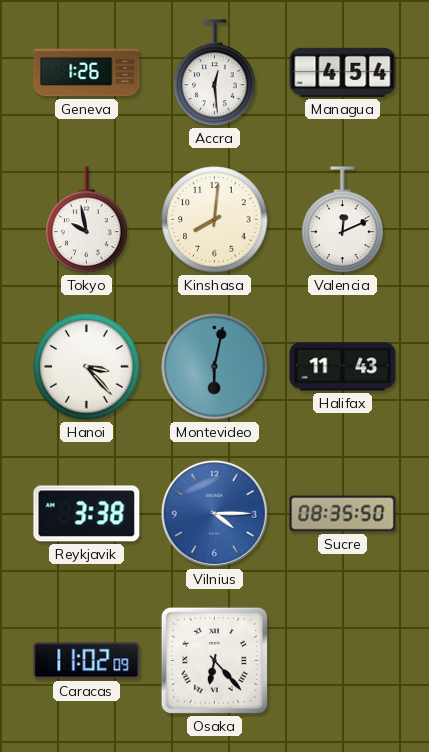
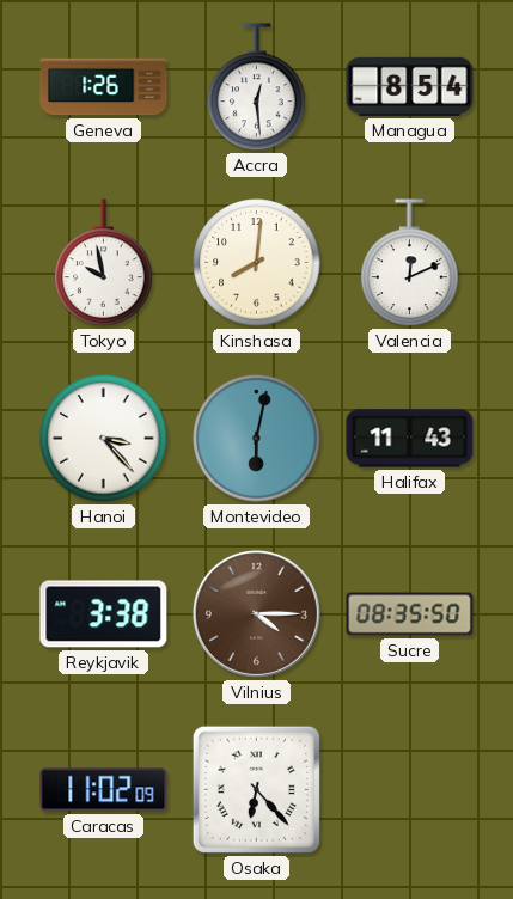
Managua: 4:54 -> 8:54
Vilnius dial: blue -> brown
